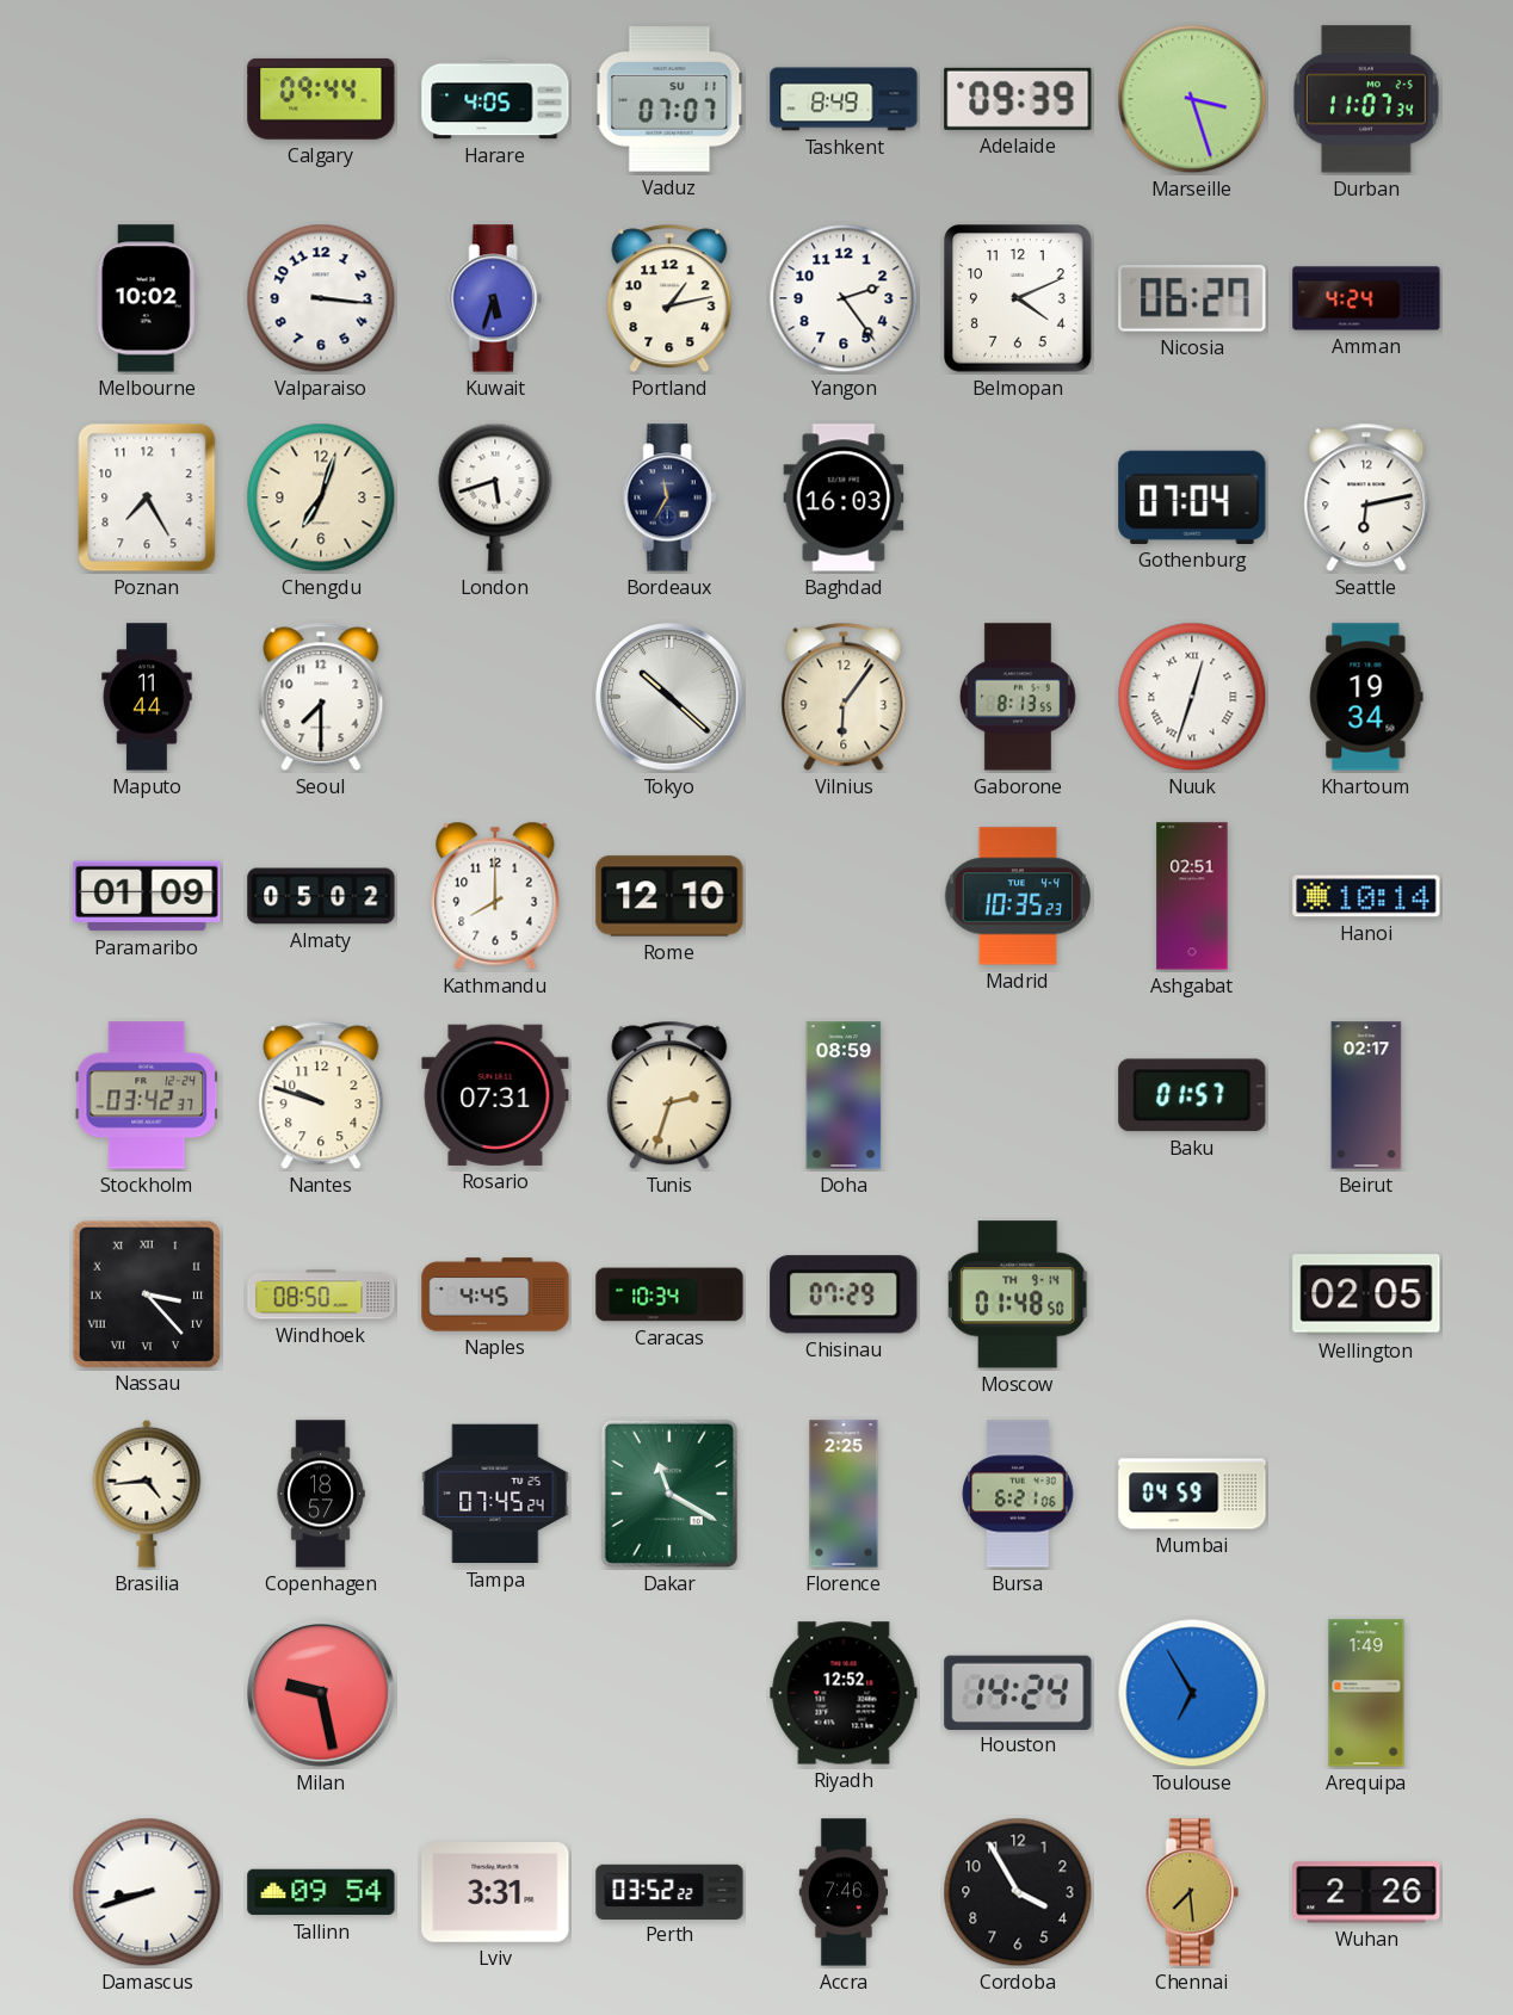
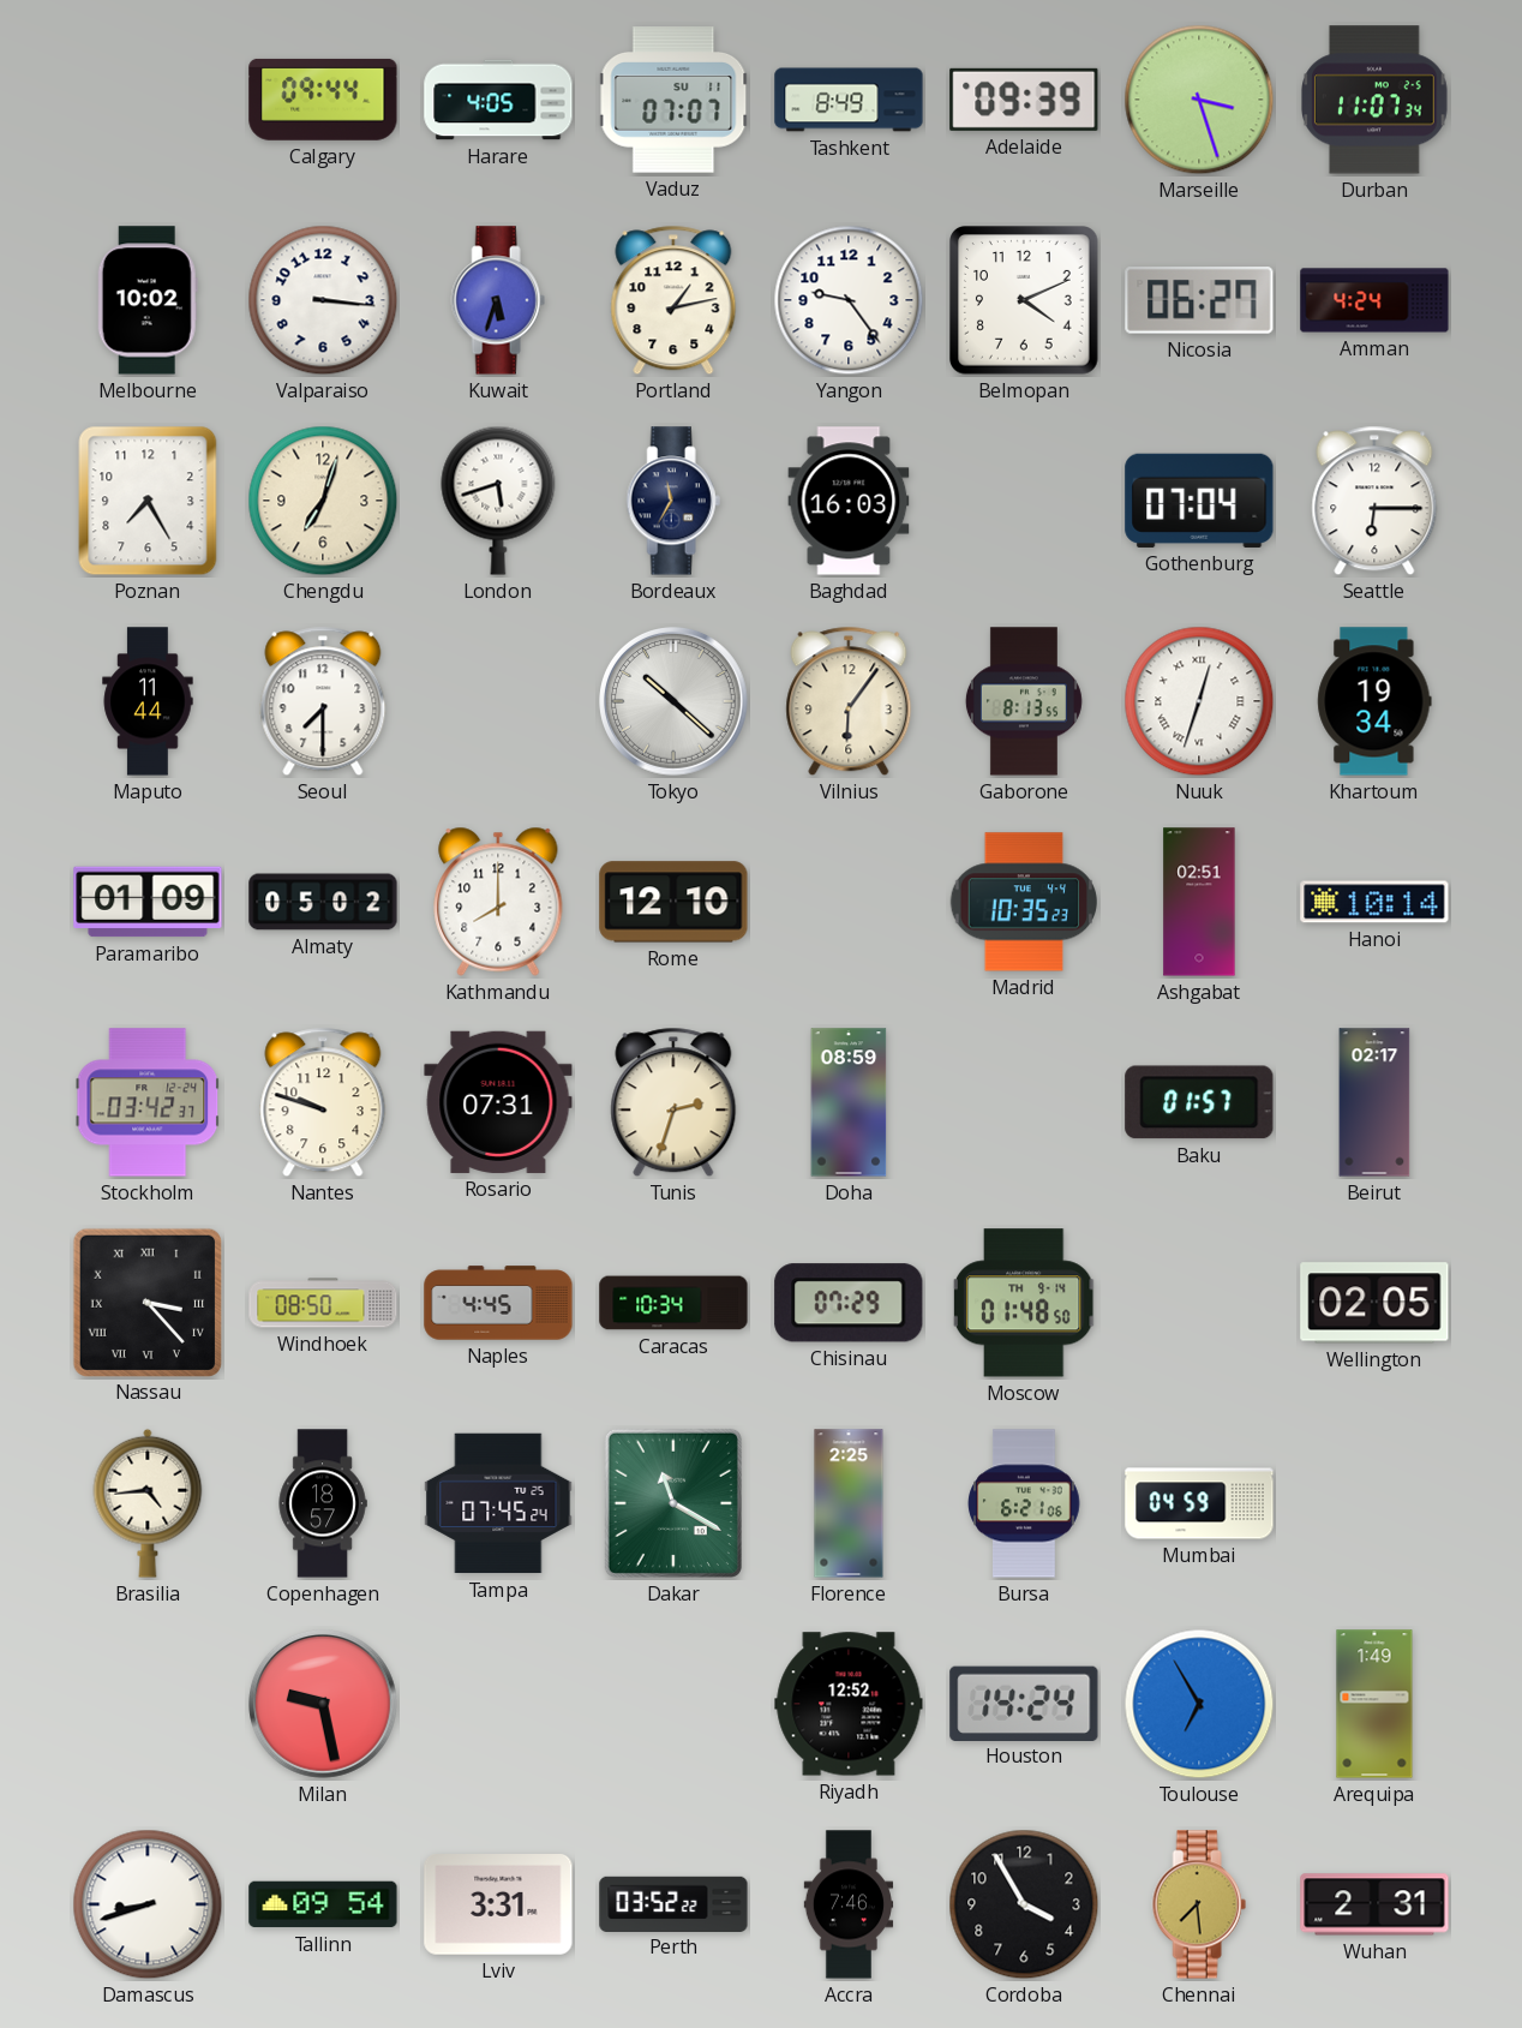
Yangon: 2:24 -> 9:24
Seattle: 6:13 -> 6:15
Wuhan: 2:26 -> 2:31
